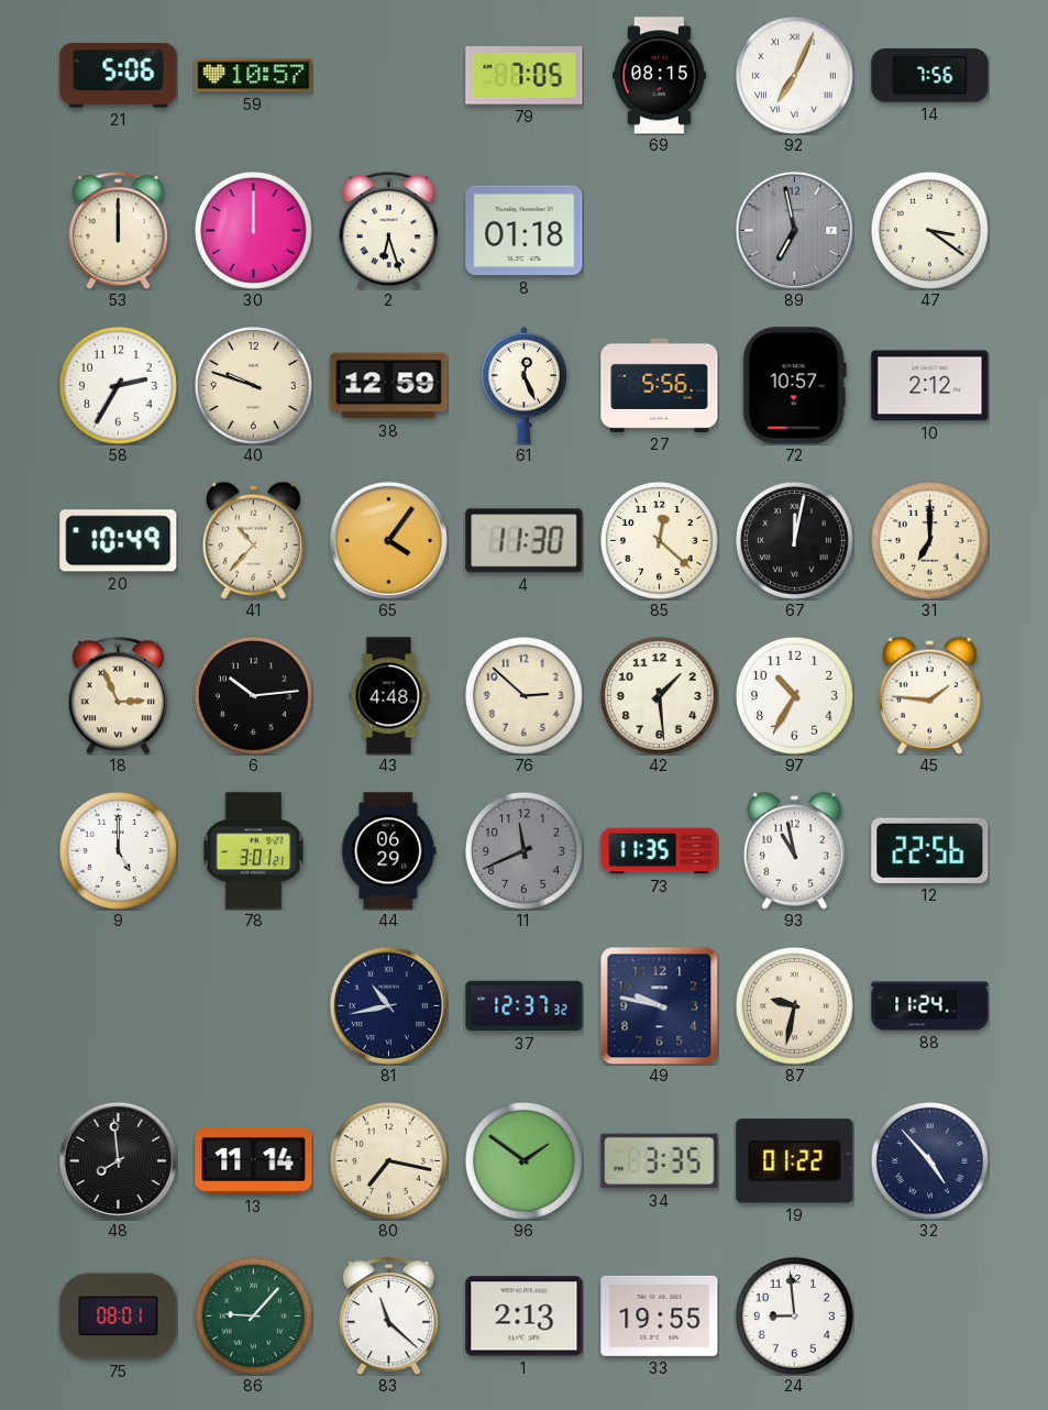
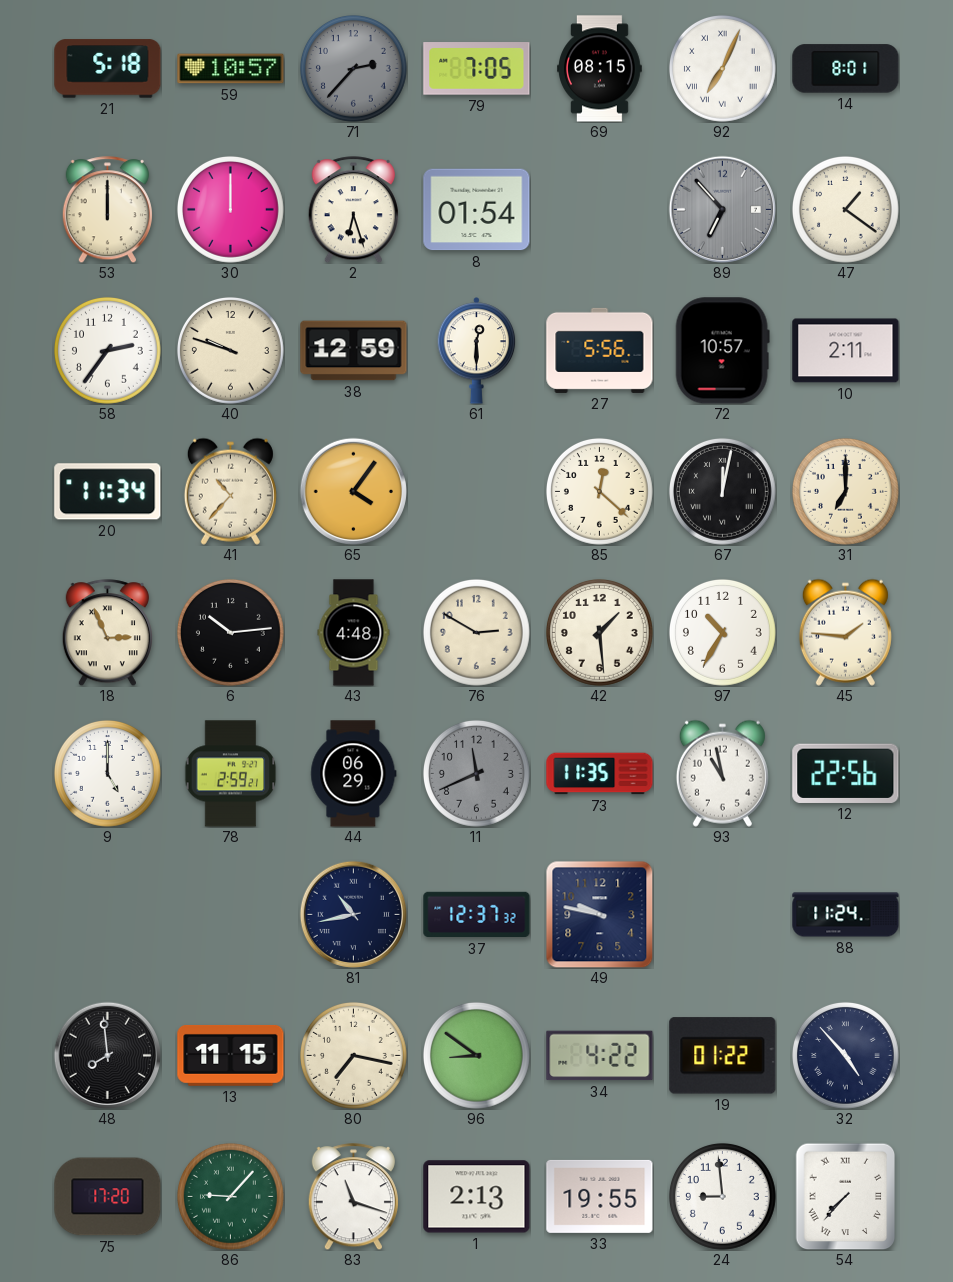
21: 5:06 -> 5:18
71: none -> 2:37
14: 7:56 -> 8:01
8: 01:18 -> 01:54
89: 6:58 -> 6:53
47: 3:21 -> 1:21
58: 2:35 -> 2:36
61: 12:26 -> 12:30
10: 2:12 -> 2:11
20: 10:49 -> 11:34
4: 11:30 -> none
76: 2:52 -> 2:50
78: 3:01 -> 2:59
87: 9:32 -> none
13: 11:14 -> 11:15
96: 1:51 -> 8:51
34: 3:35 -> 4:22
75: 08:01 -> 17:20
83: 11:22 -> 11:18
54: none -> 7:37
